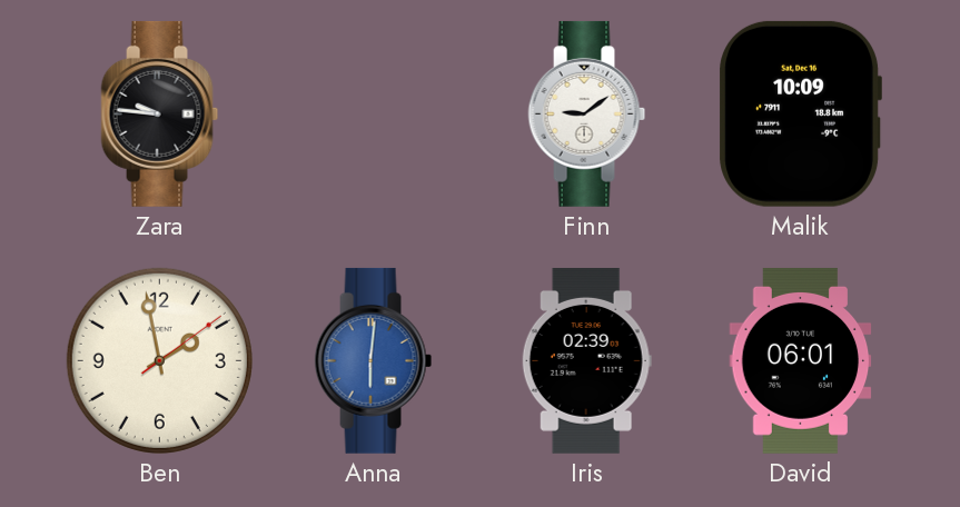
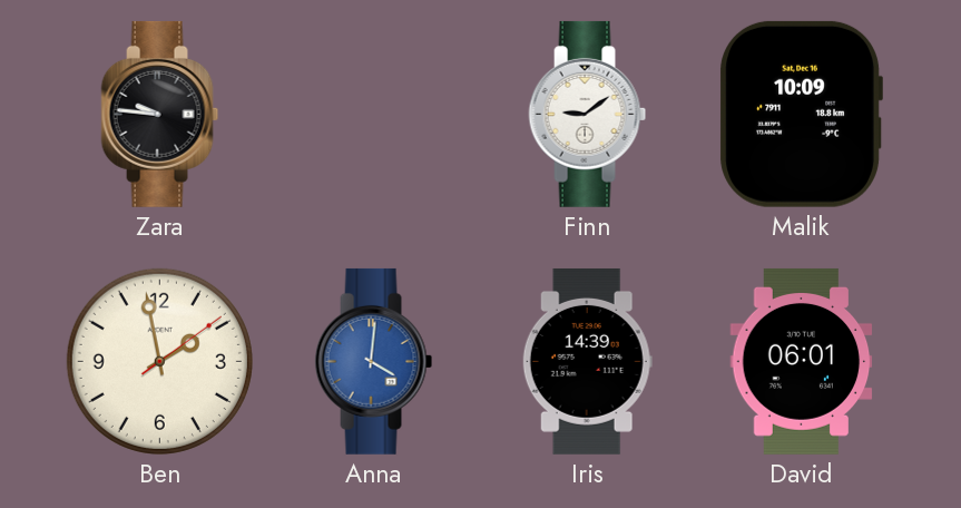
Anna: 6:01 -> 4:01
Iris: 02:39 -> 14:39
